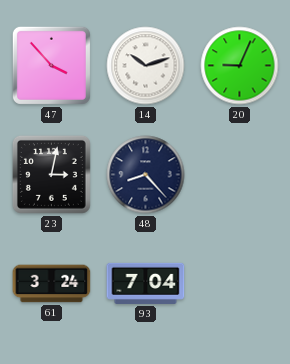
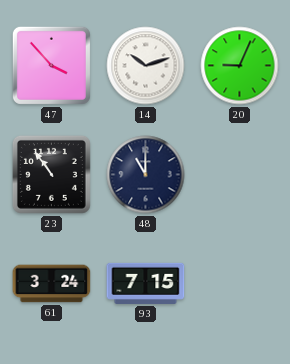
23: 3:02 -> 10:54
48: 8:23 -> 11:00
93: 7:04 -> 7:15
